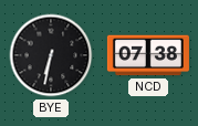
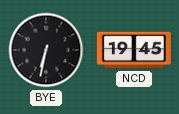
NCD: 07:38 -> 19:45
